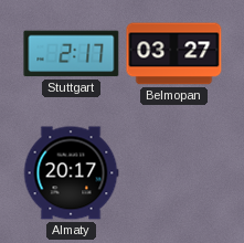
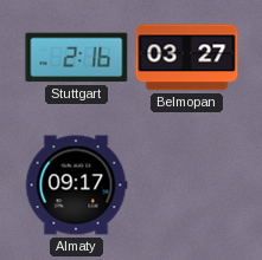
Stuttgart: 2:17 -> 2:16
Almaty: 20:17 -> 09:17
